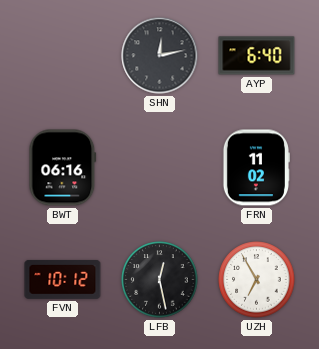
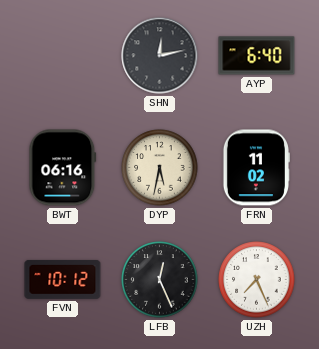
DYP: none -> 5:32
LFB: 12:28 -> 12:26
UZH: 6:55 -> 7:26
